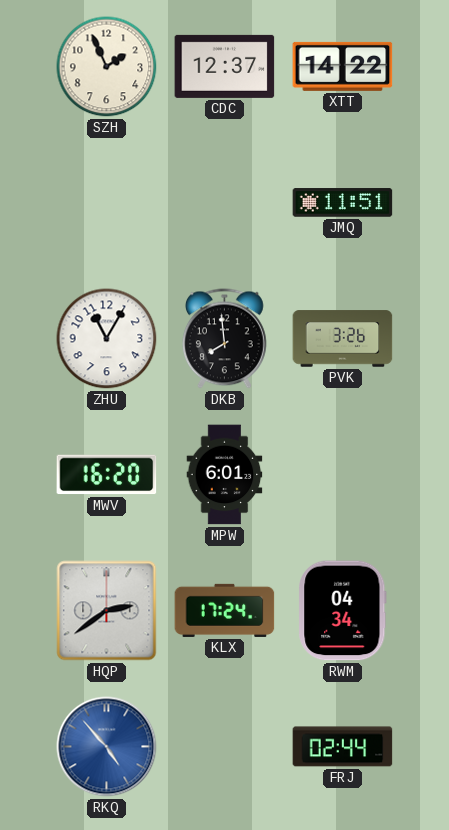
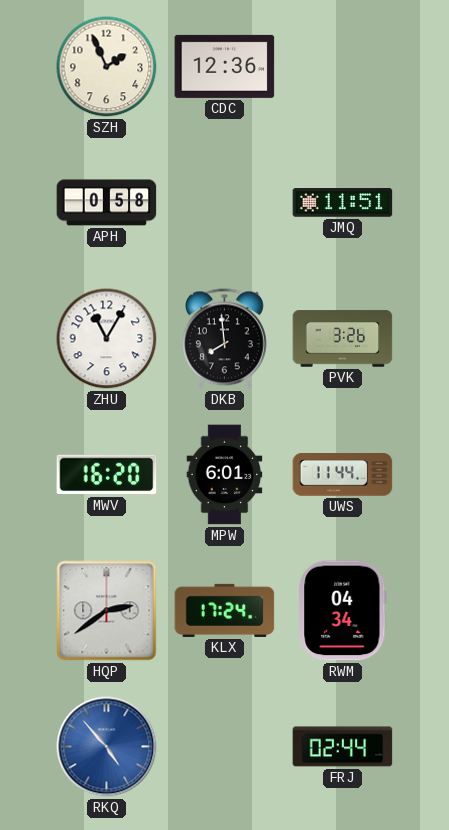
CDC: 12:37 -> 12:36
XTT: 14:22 -> none
APH: none -> 0:58
UWS: none -> 11:44
